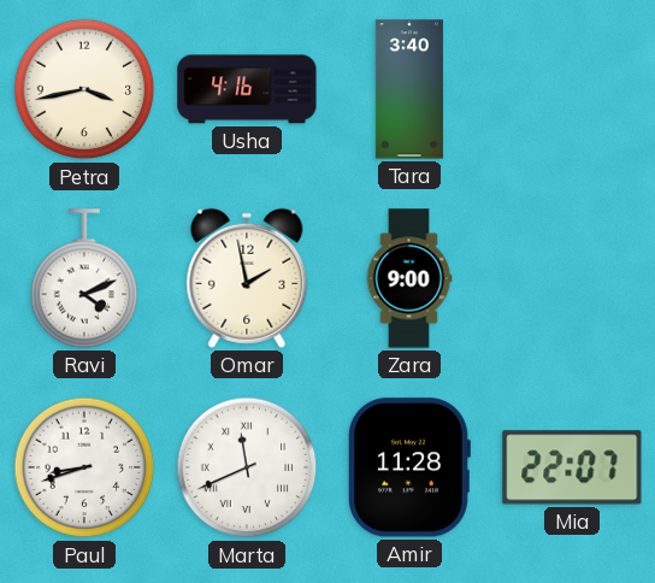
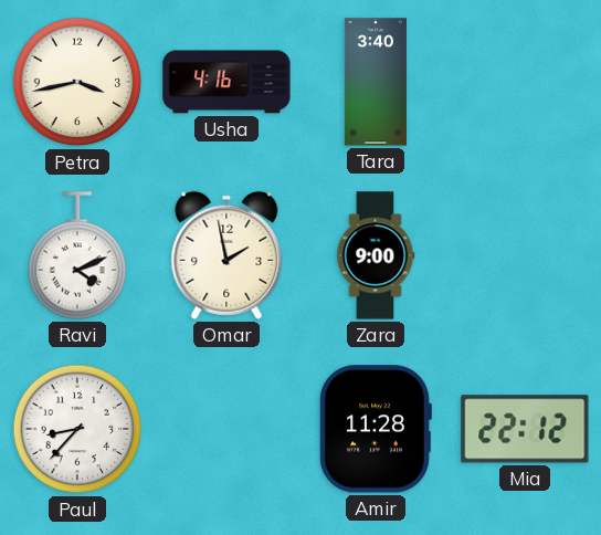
Paul: 8:42 -> 8:37
Marta: 11:41 -> none
Mia: 22:07 -> 22:12
